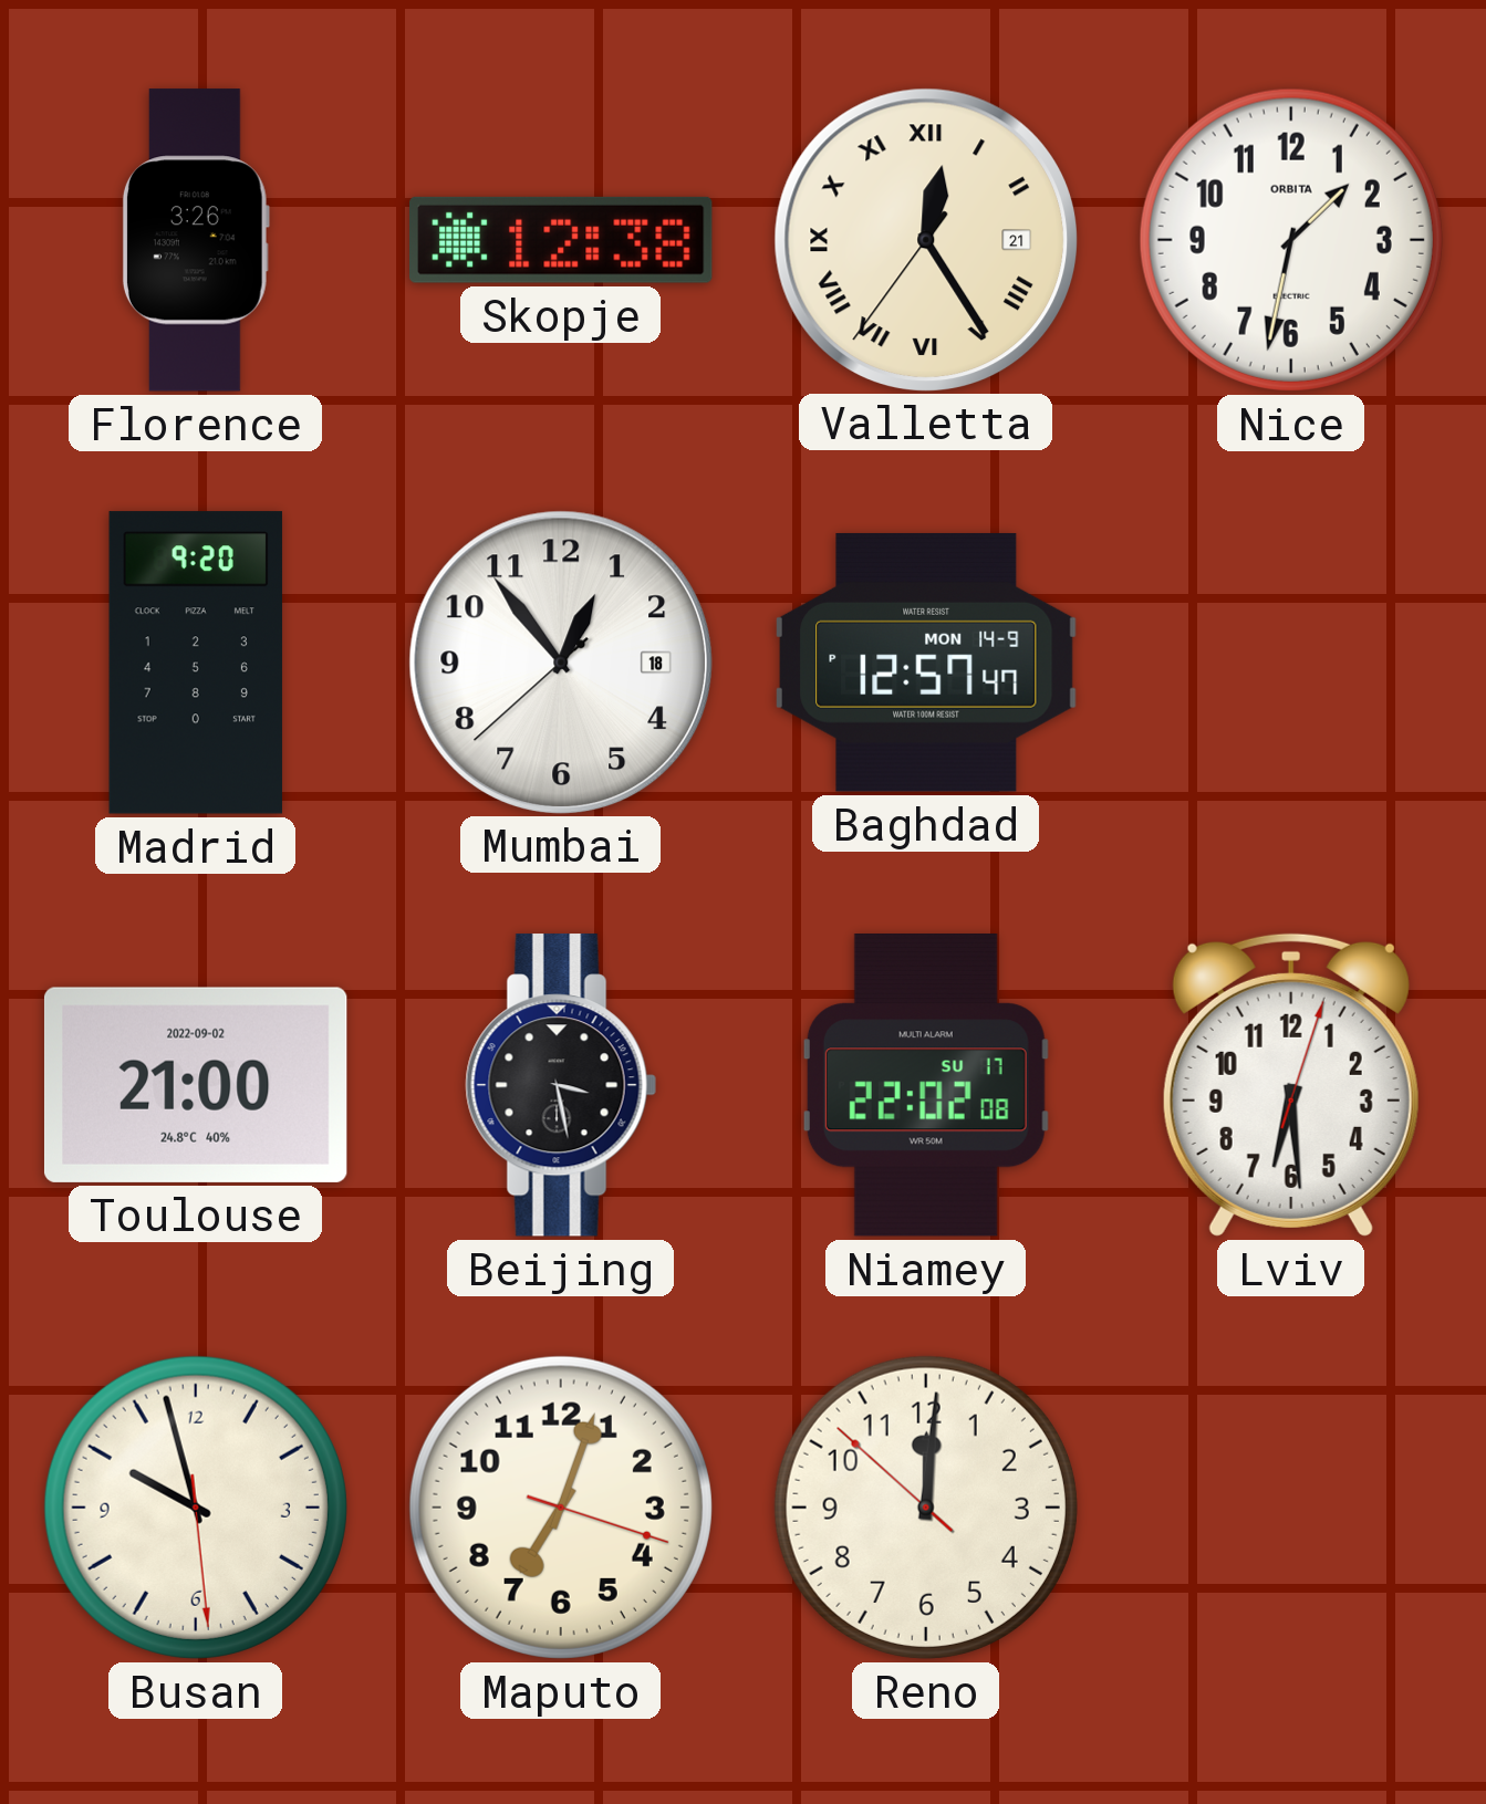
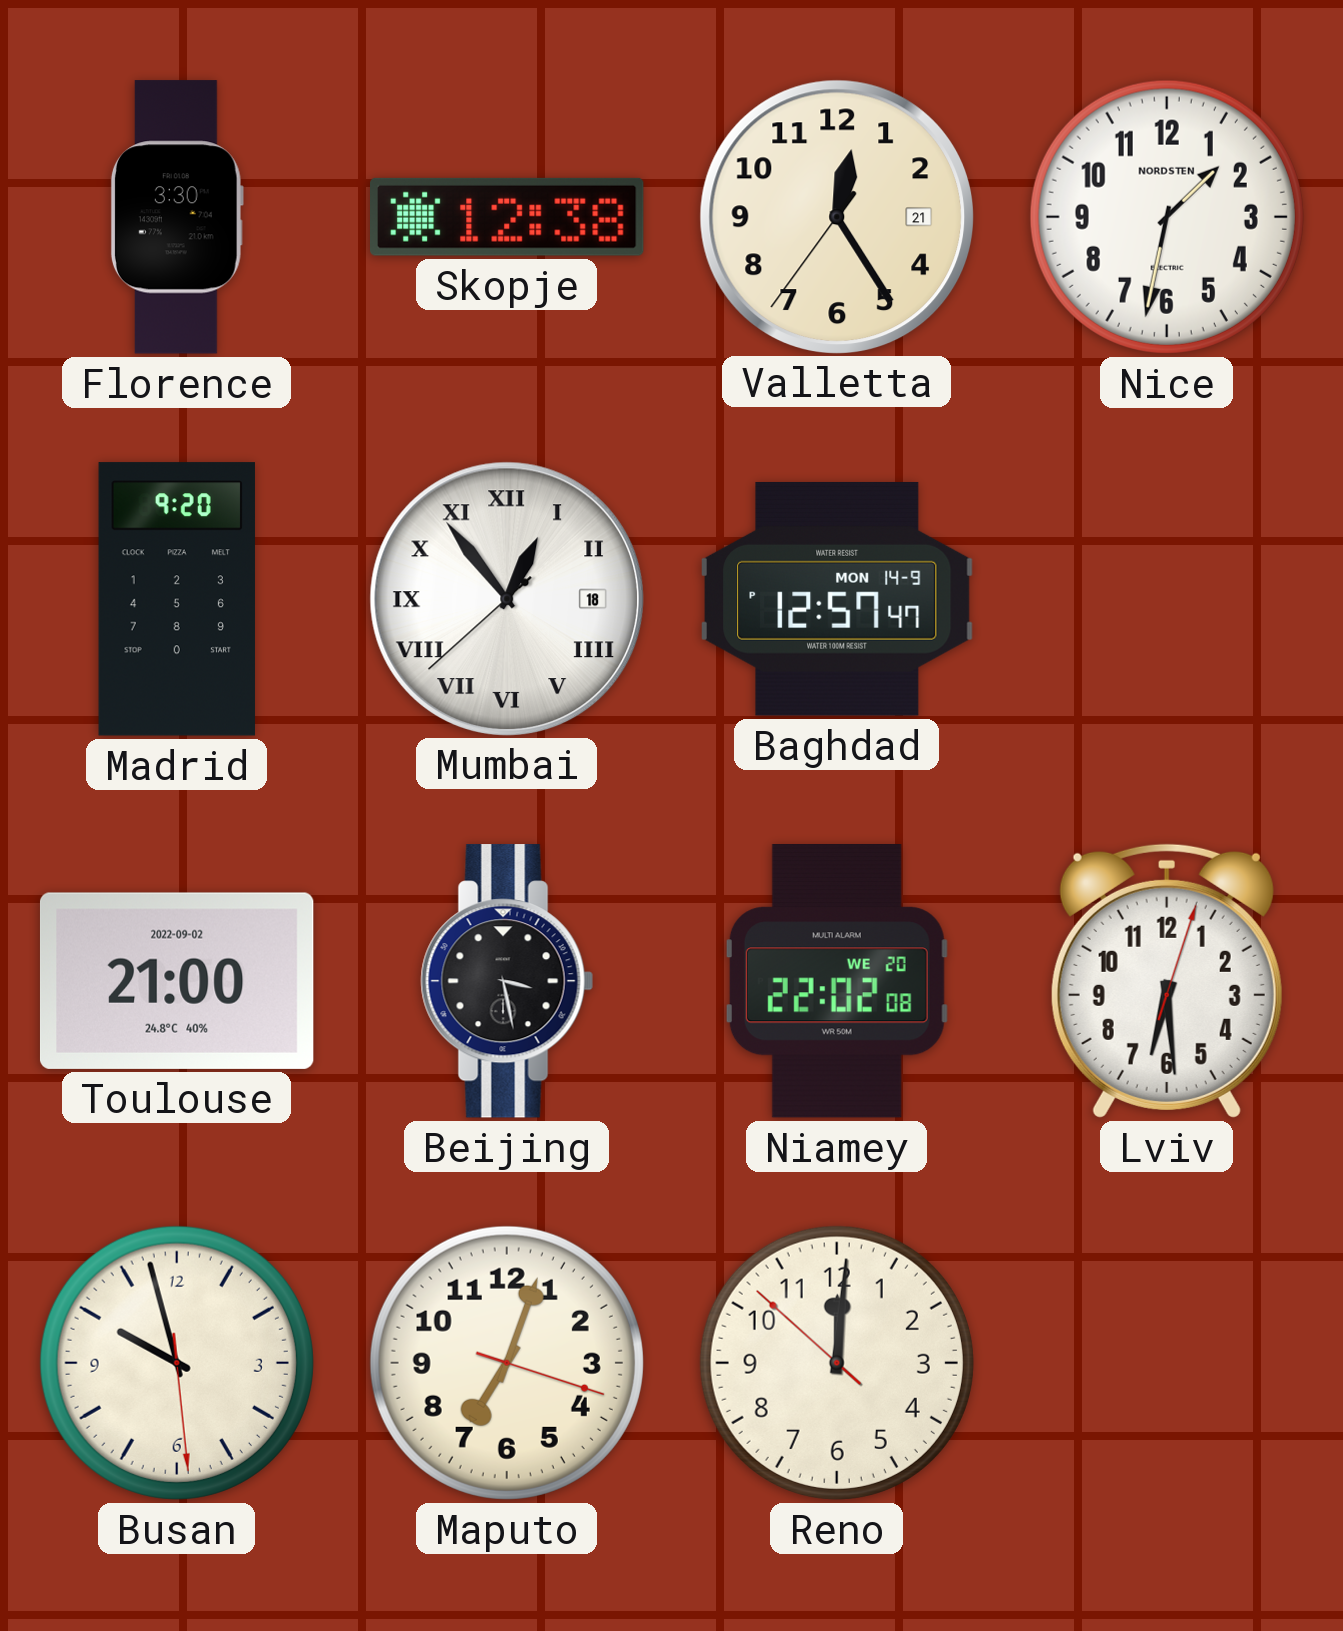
Florence: 3:26 -> 3:30
Valletta numerals: Roman -> Arabic
Nice brand: ORBITA -> NORDSTEN
Mumbai numerals: Arabic -> Roman
Niamey date: SU 17 -> WE 20
